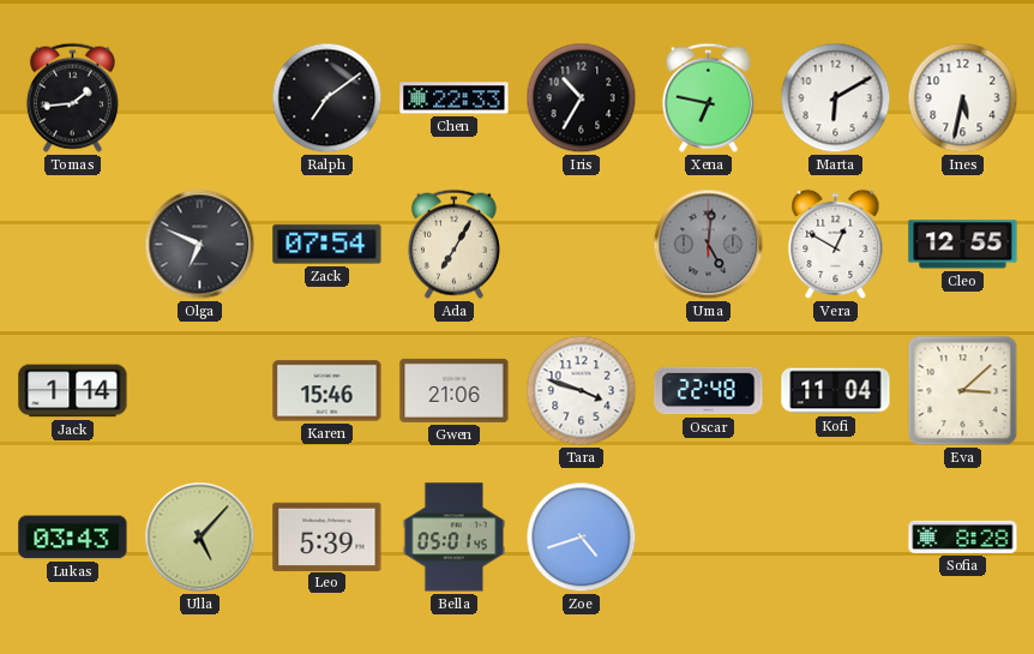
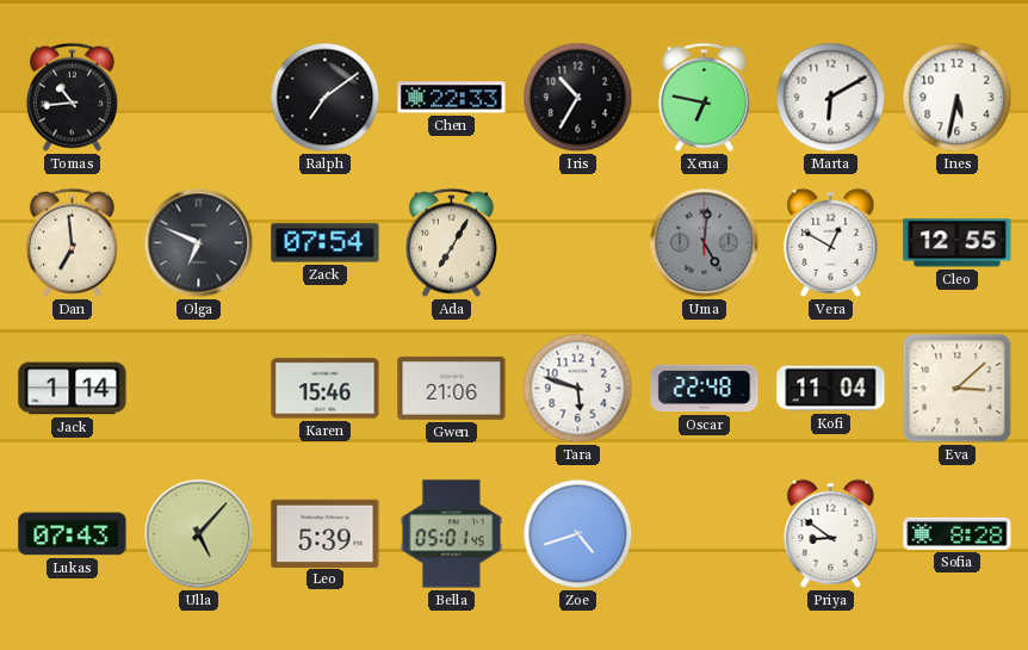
Tomas: 1:44 -> 10:44
Dan: none -> 6:59
Tara: 3:48 -> 5:48
Lukas: 03:43 -> 07:43
Priya: none -> 8:51
